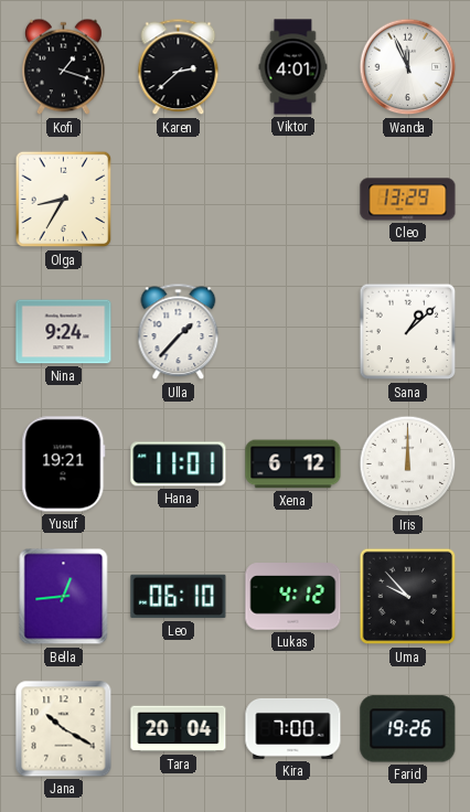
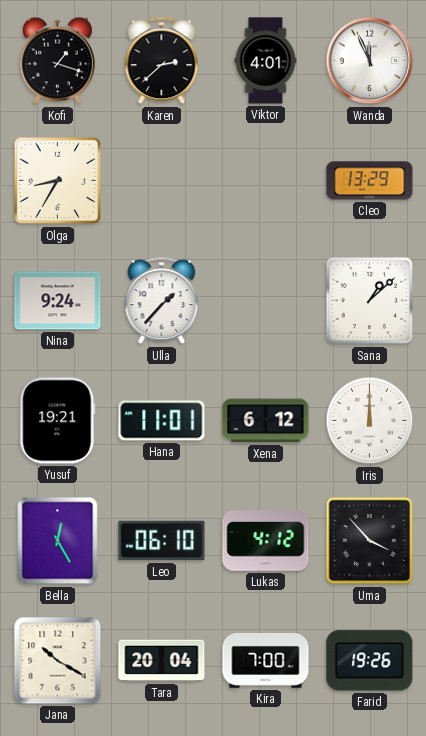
Bella: 12:44 -> 12:25
Uma: 9:53 -> 3:53
